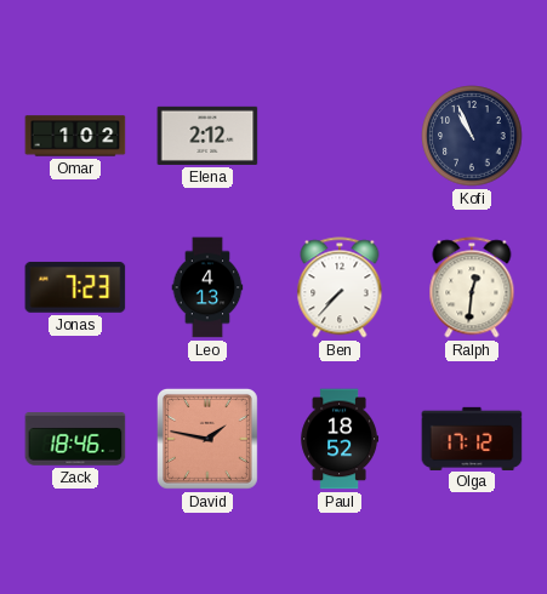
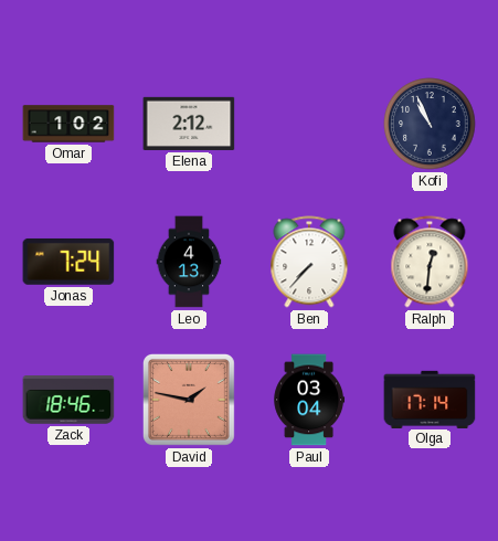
Jonas: 7:23 -> 7:24
Paul: 18:52 -> 03:04
Olga: 17:12 -> 17:14
